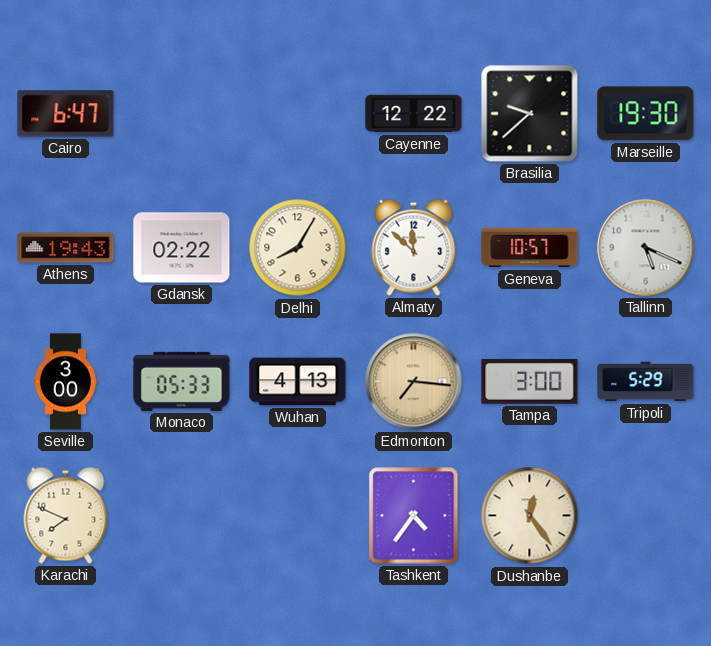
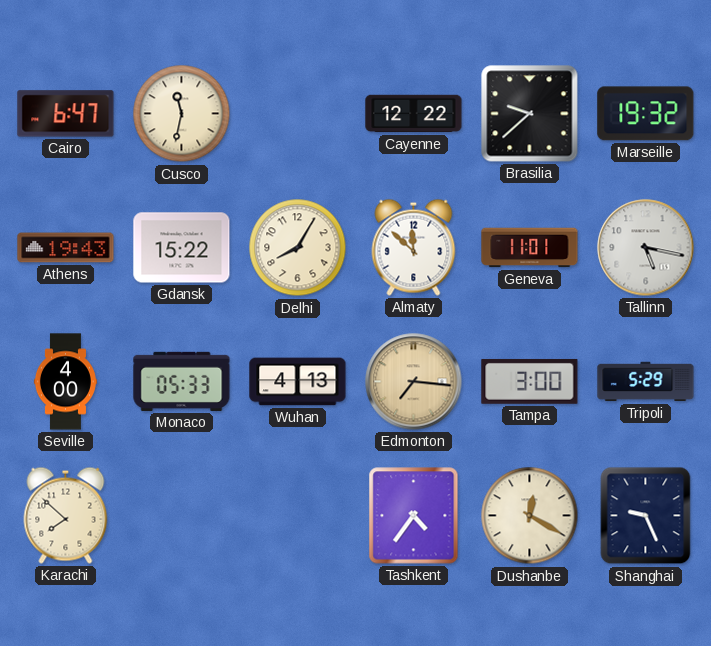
Cusco: none -> 11:32
Marseille: 19:30 -> 19:32
Gdansk: 02:22 -> 15:22
Geneva: 10:57 -> 11:01
Tallinn: 5:19 -> 5:17
Seville: 3:00 -> 4:00
Karachi: 7:49 -> 7:52
Dushanbe: 12:24 -> 12:20
Shanghai: none -> 9:26
